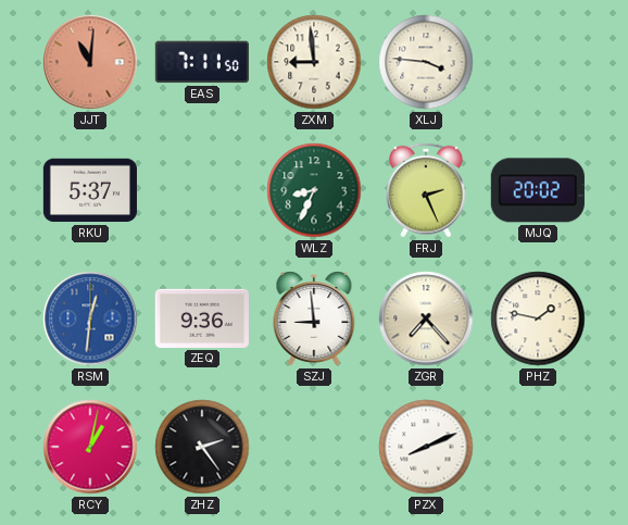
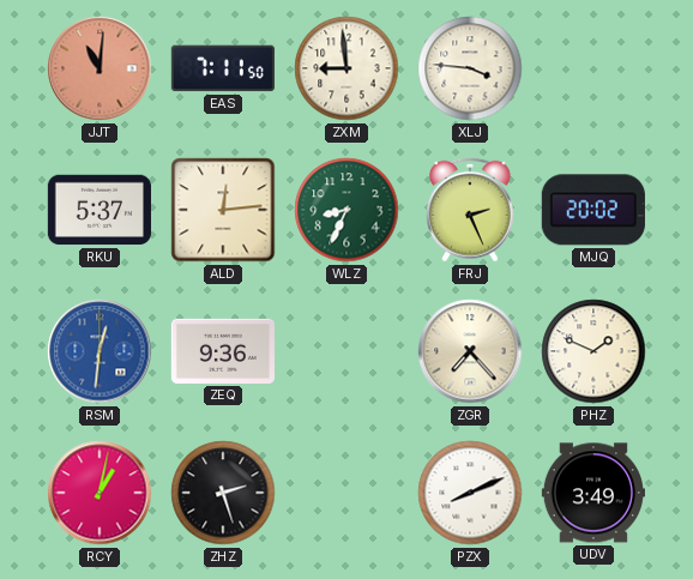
ALD: none -> 12:14
SZJ: 8:59 -> none
PHZ: 1:47 -> 1:49
ZHZ: 2:24 -> 2:27
UDV: none -> 3:49
